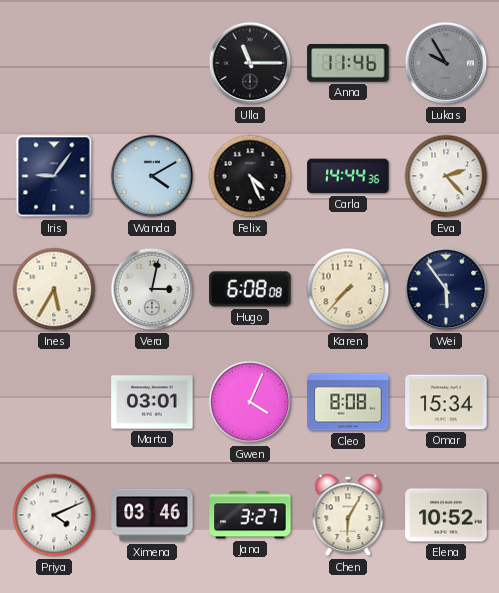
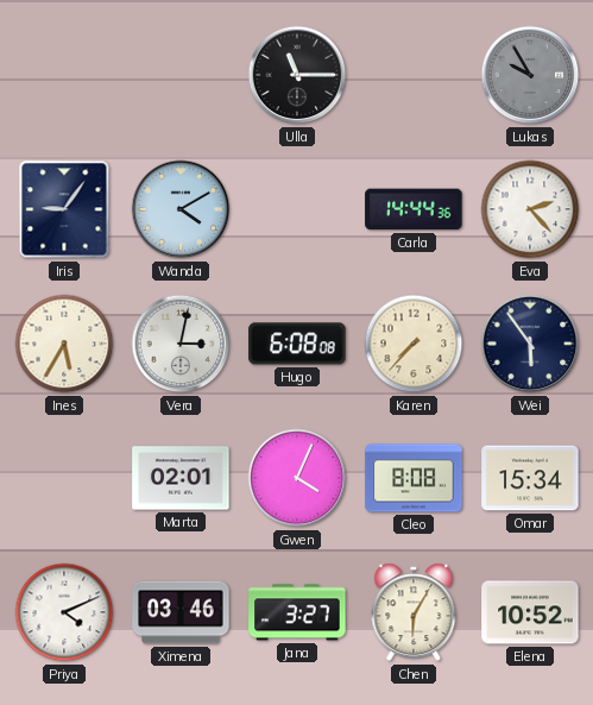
Anna: 11:46 -> none
Felix: 4:26 -> none
Marta: 03:01 -> 02:01
